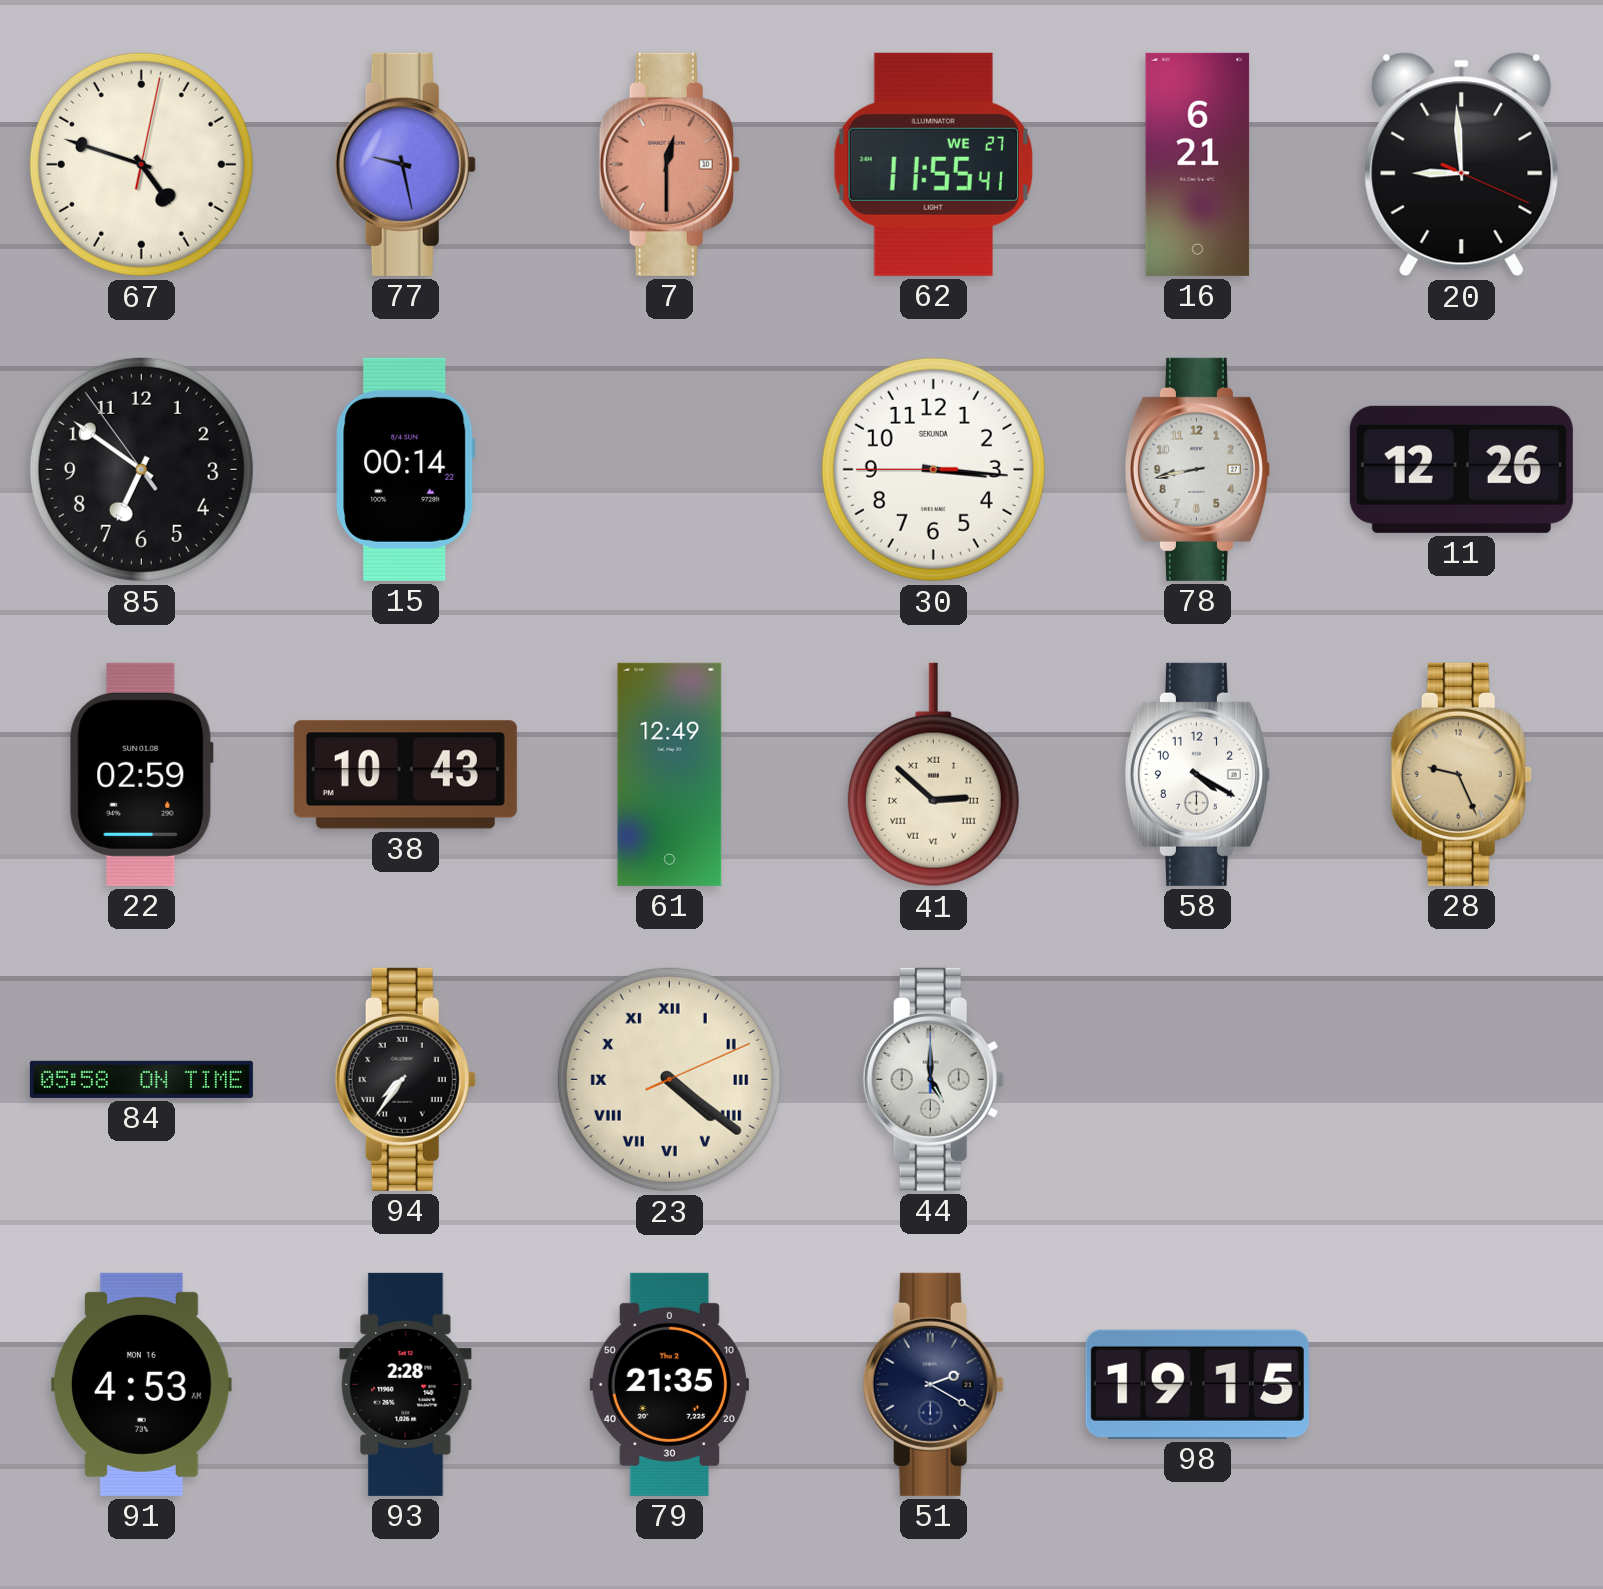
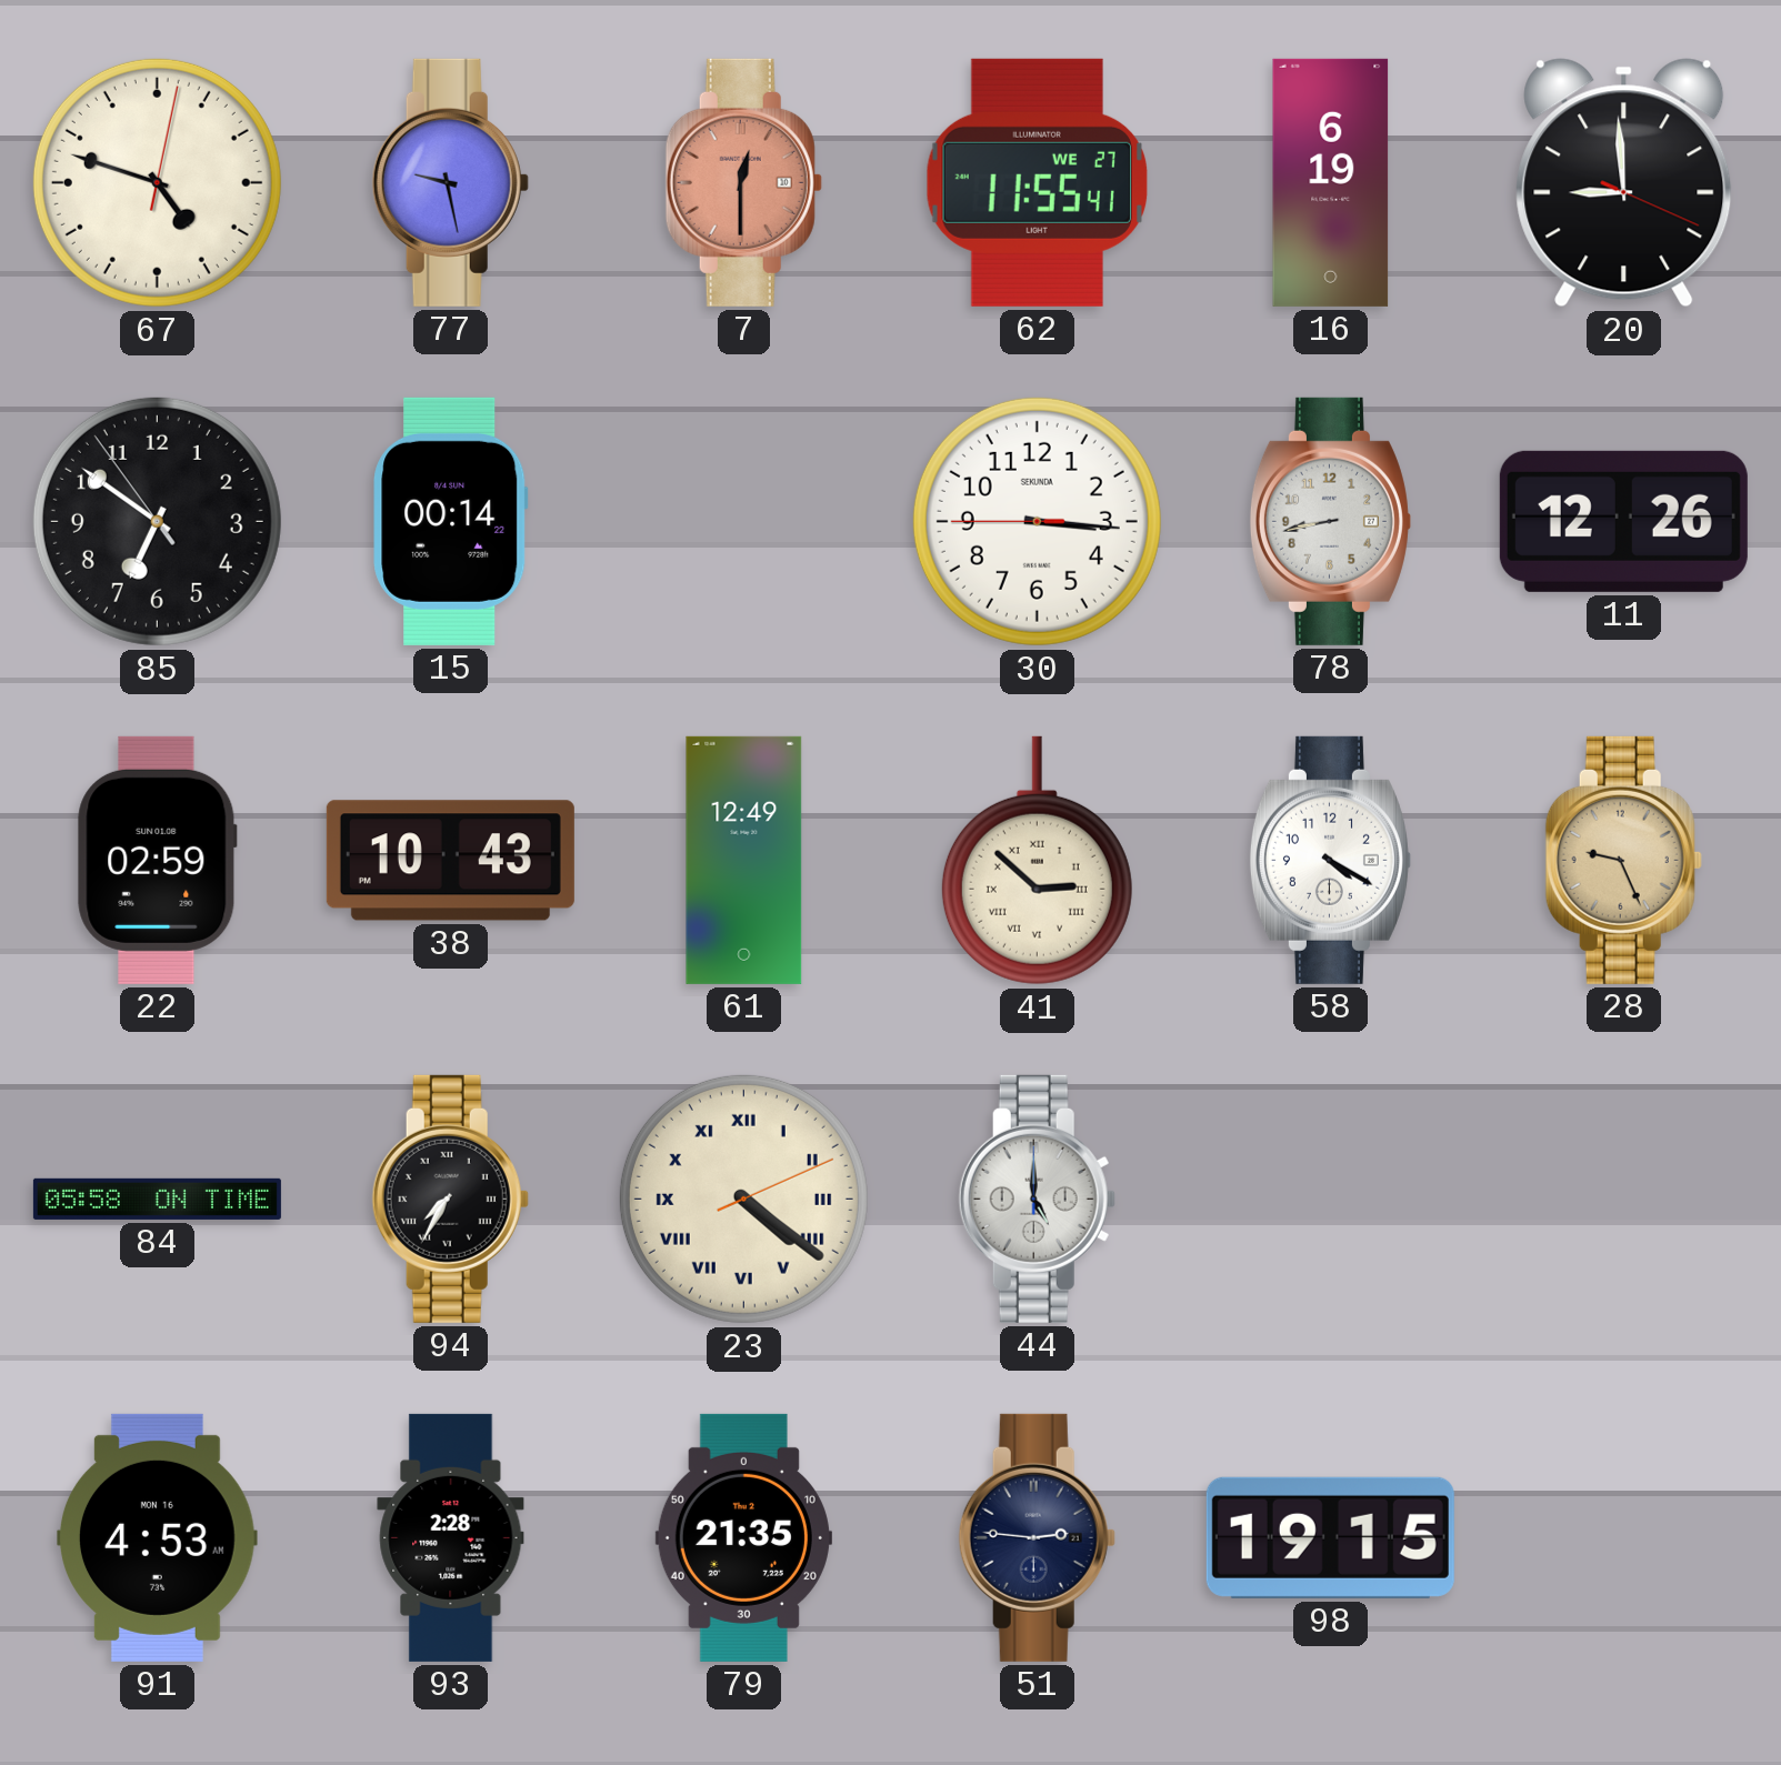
16: 6:21 -> 6:19
94: 7:36 -> 7:35
51: 2:20 -> 2:46
